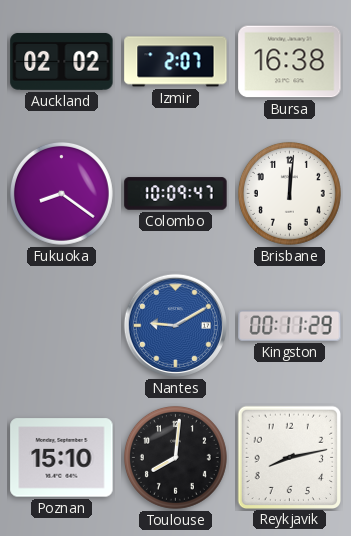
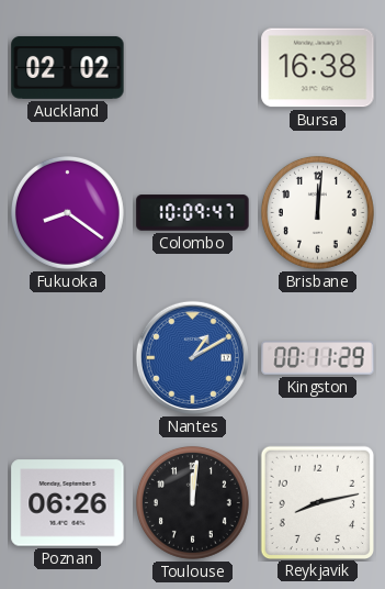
Izmir: 2:07 -> none
Nantes: 9:10 -> 1:10
Poznan: 15:10 -> 06:26
Toulouse: 8:01 -> 12:01
